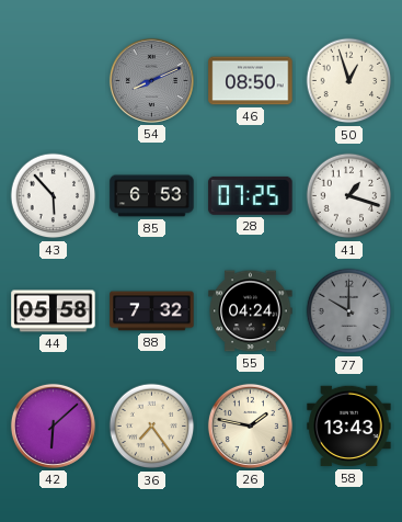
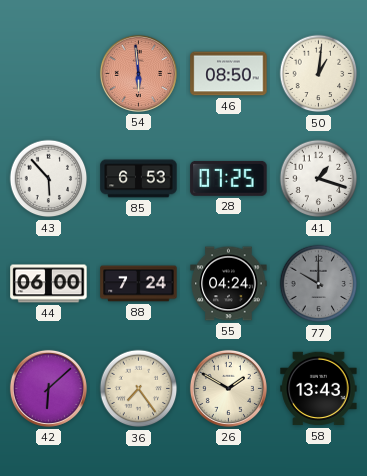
54: 8:11 -> 5:59
54 dial: grey -> salmon
50: 12:57 -> 1:01
44: 05:58 -> 06:00
88: 7:32 -> 7:24
26: 1:47 -> 1:50
